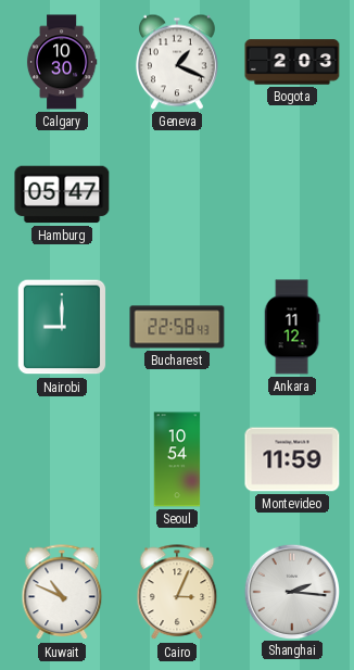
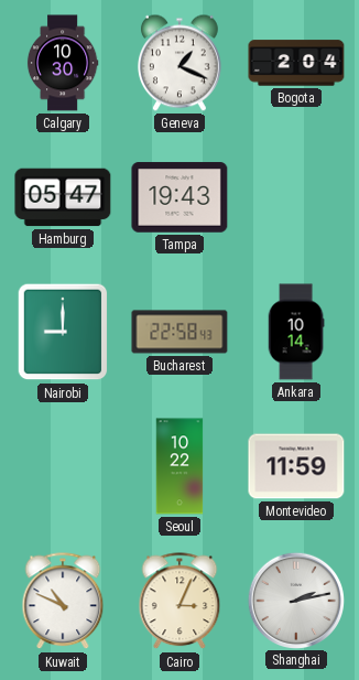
Bogota: 2:03 -> 2:04
Tampa: none -> 19:43
Ankara: 11:12 -> 10:14
Seoul: 10:54 -> 10:22
Shanghai: 2:16 -> 2:13
